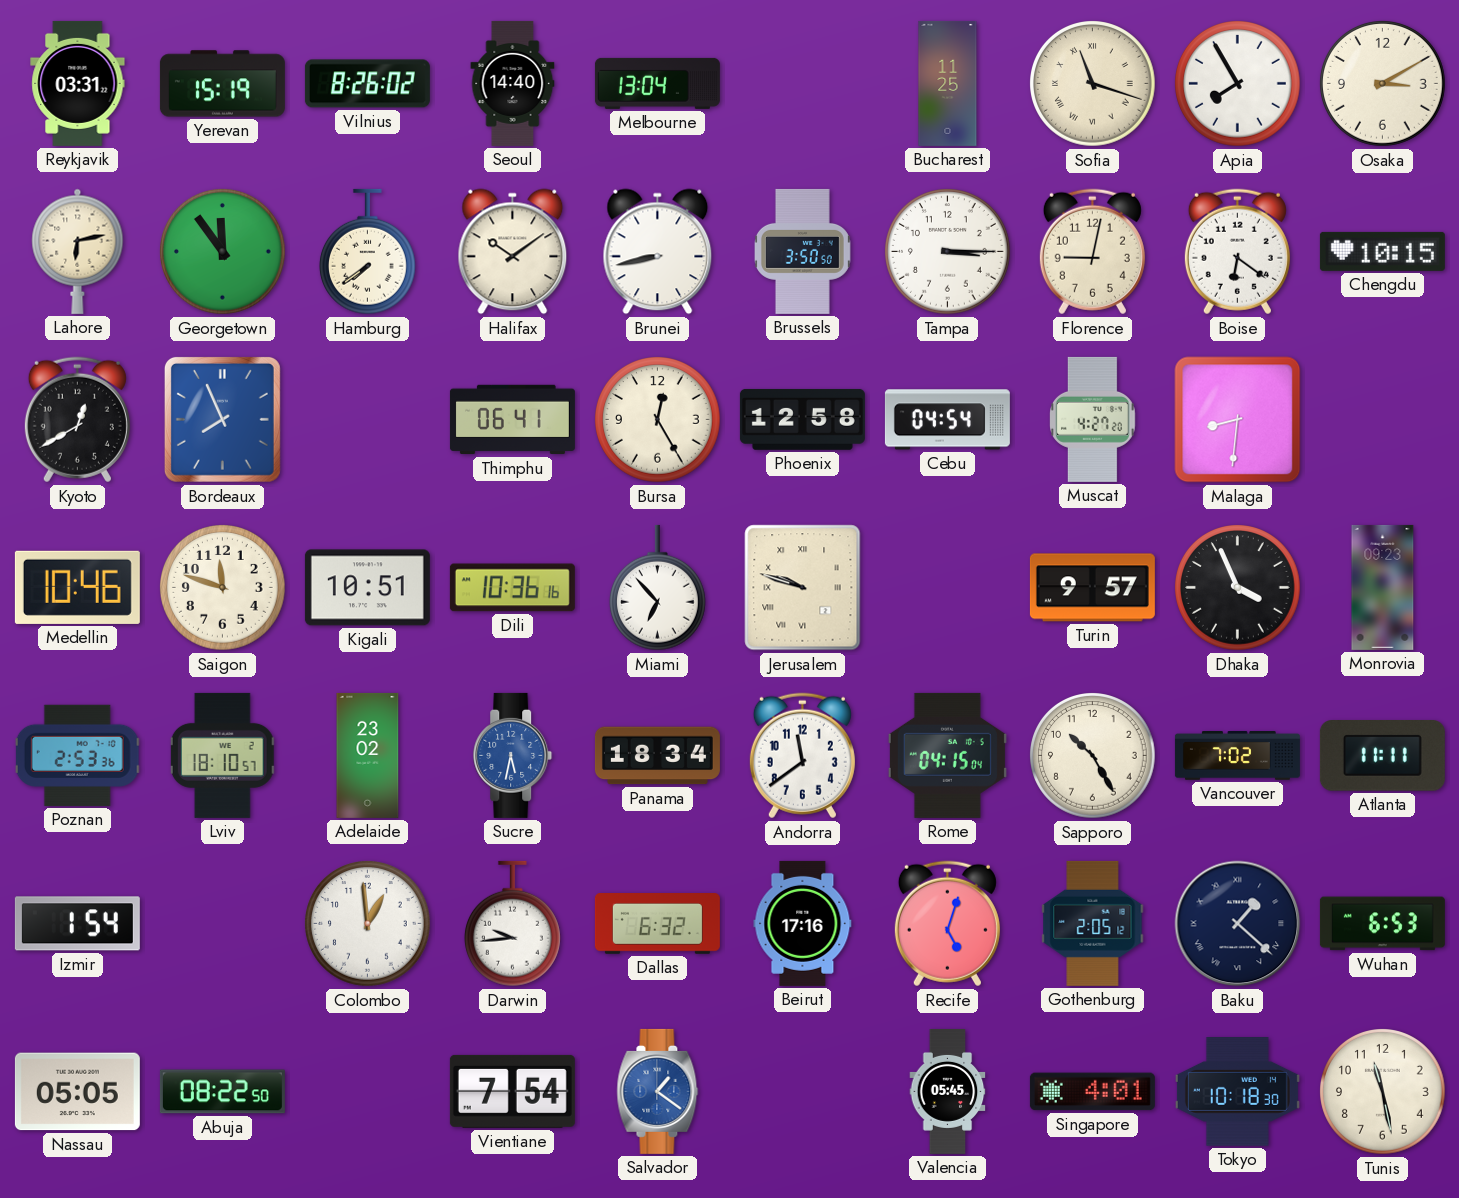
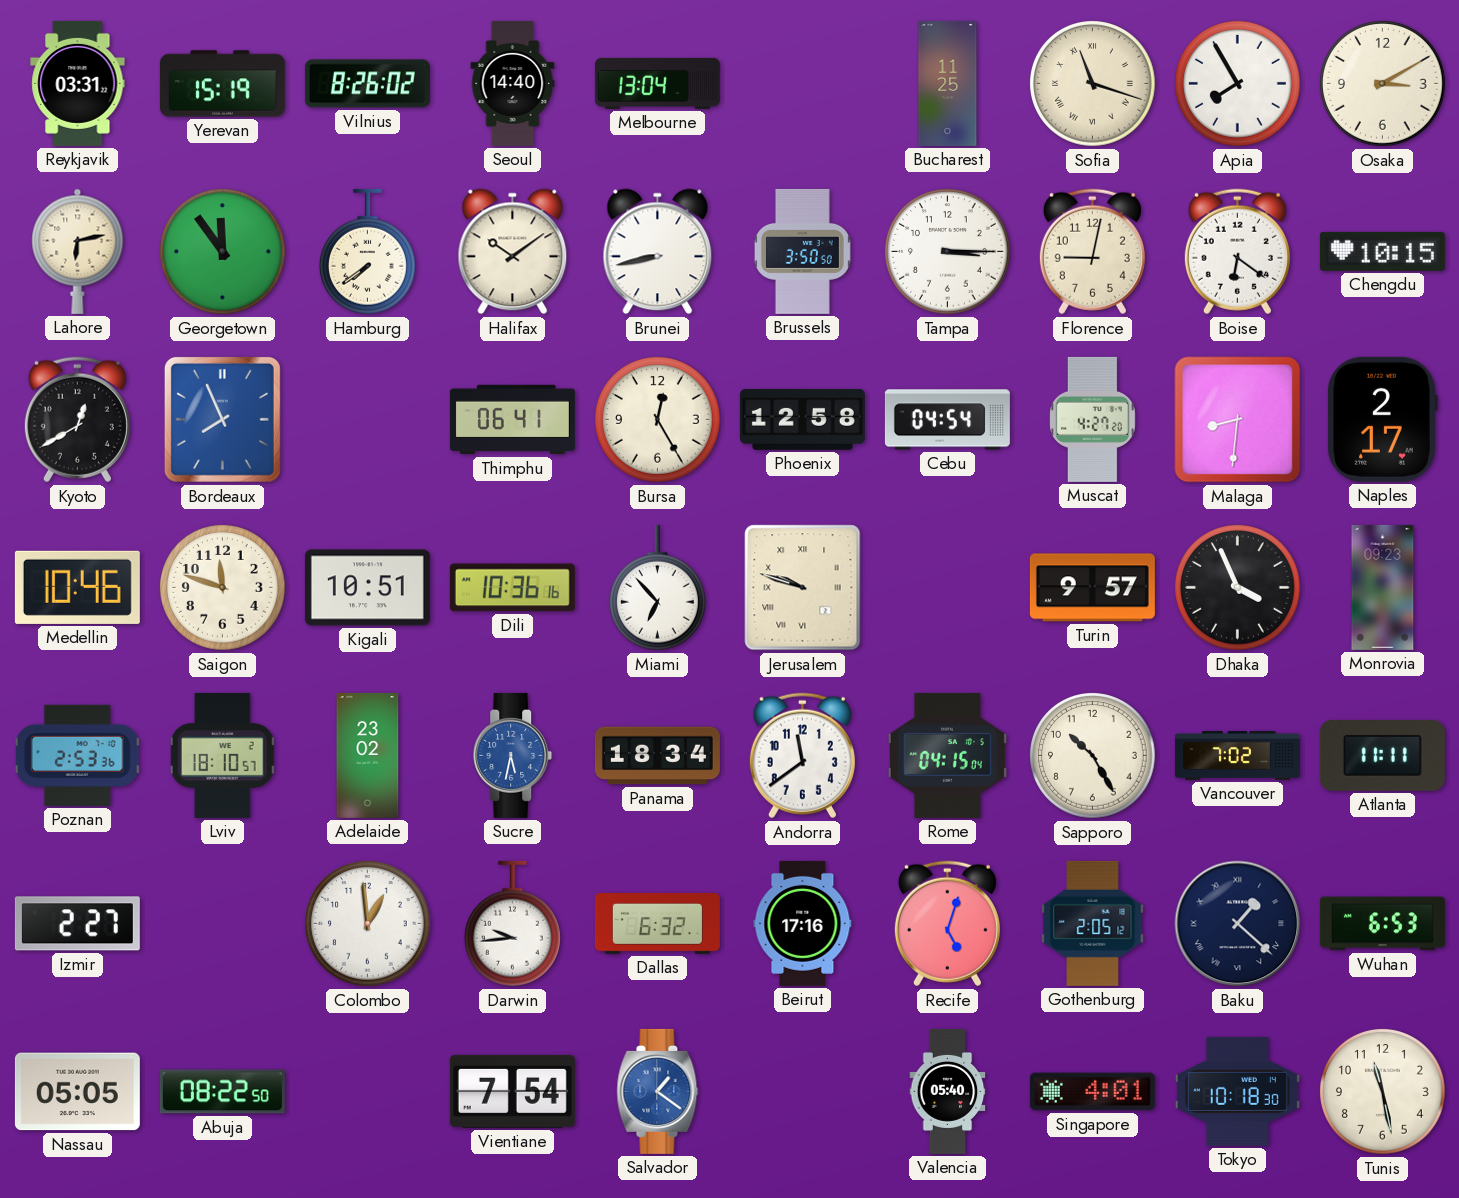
Naples: none -> 2:17
Izmir: 1:54 -> 2:27
Valencia: 05:45 -> 05:40
